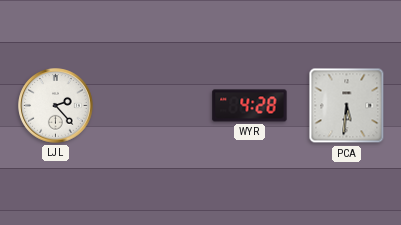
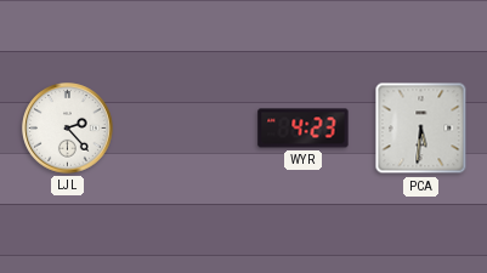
WYR: 4:28 -> 4:23
